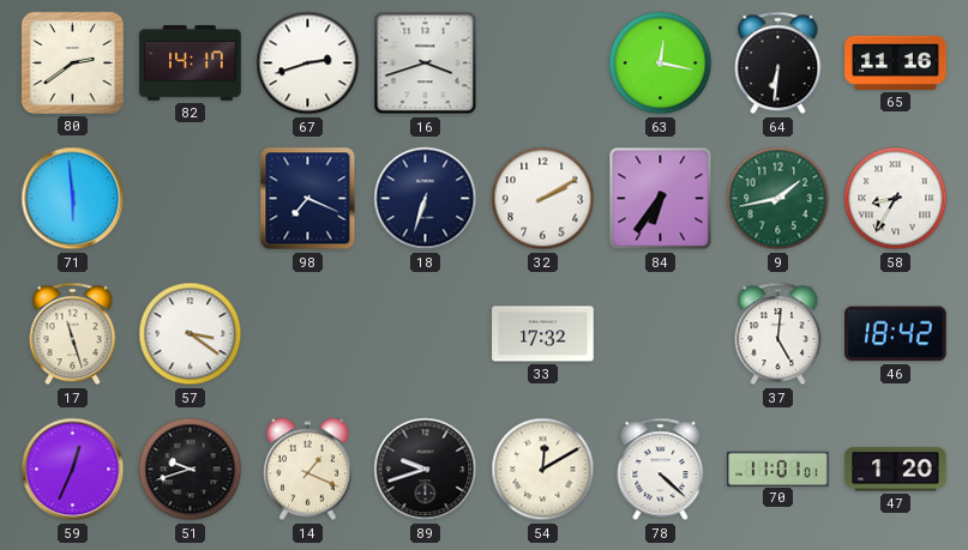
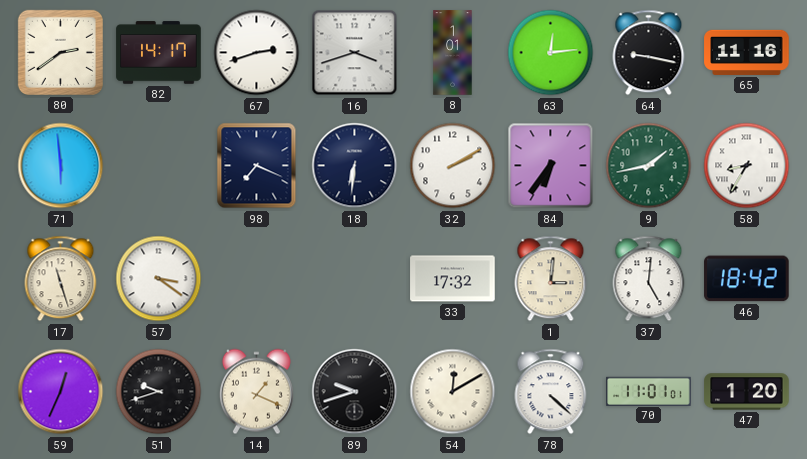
8: none -> 1:01
63: 12:17 -> 12:14
64: 6:31 -> 9:17
18: 6:33 -> 6:31
1: none -> 3:01
